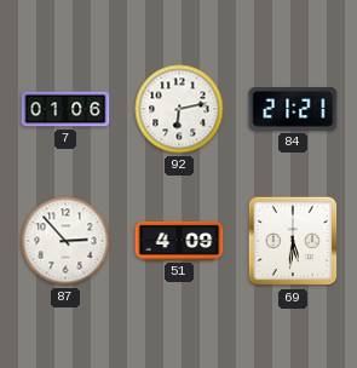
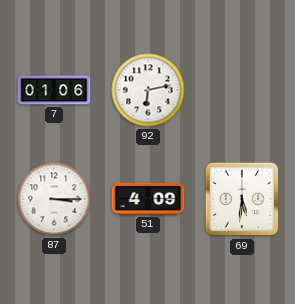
84: 21:21 -> none
87: 2:53 -> 3:15
